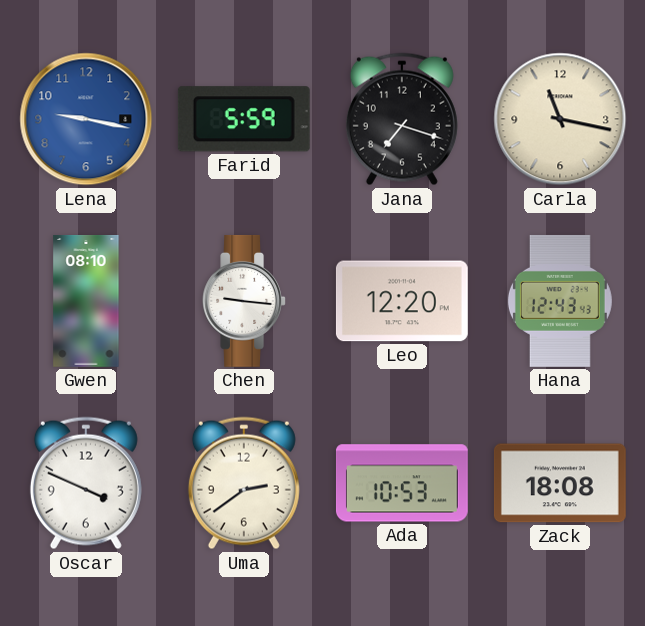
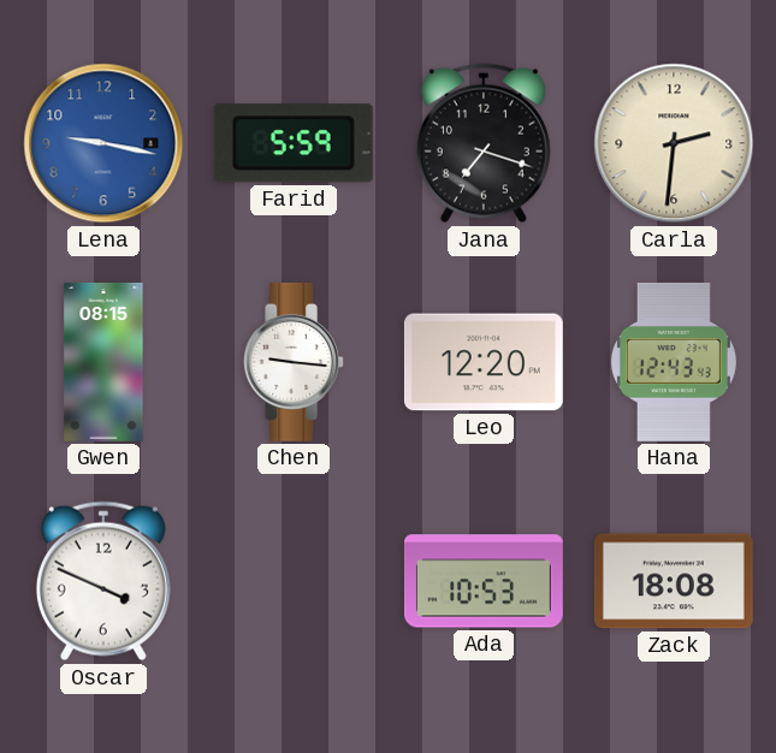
Carla: 11:17 -> 2:31
Gwen: 08:10 -> 08:15
Uma: 2:39 -> none
